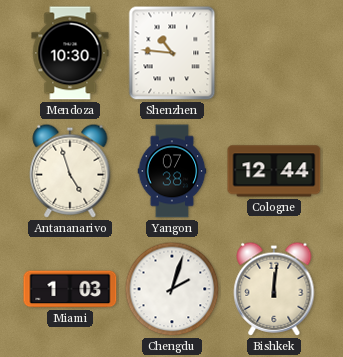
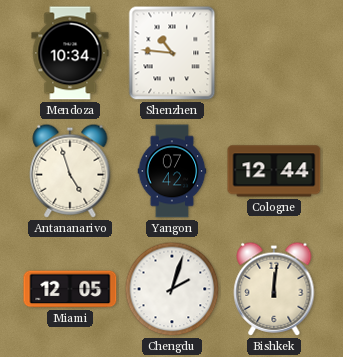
Mendoza: 10:30 -> 10:34
Yangon: 07:38 -> 07:42
Miami: 1:03 -> 12:05
